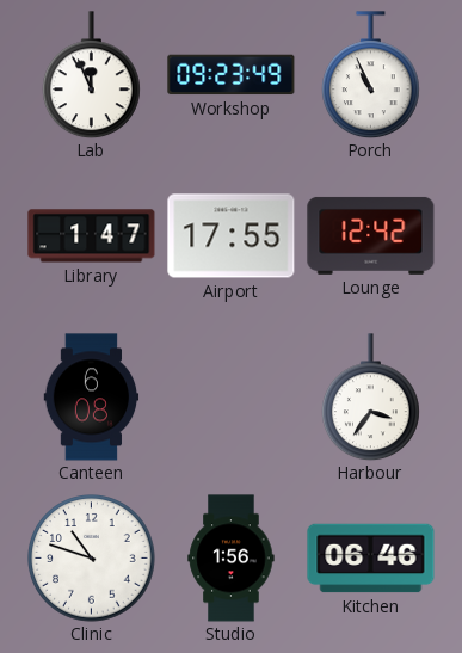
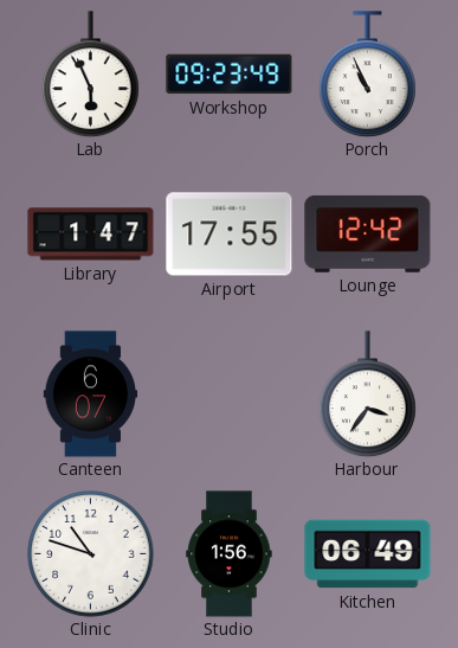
Lab: 11:56 -> 5:56
Canteen: 6:08 -> 6:07
Kitchen: 06:46 -> 06:49
